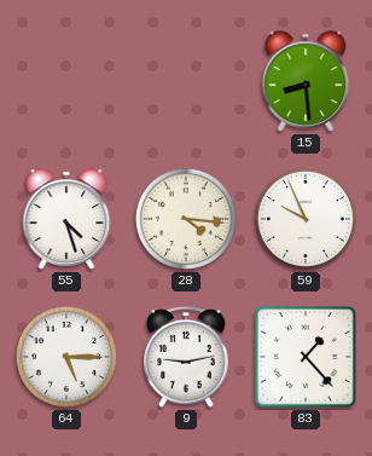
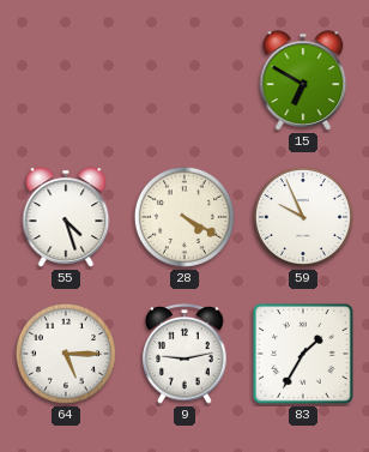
15: 8:29 -> 6:50
28: 4:16 -> 4:20
83: 1:23 -> 1:35
